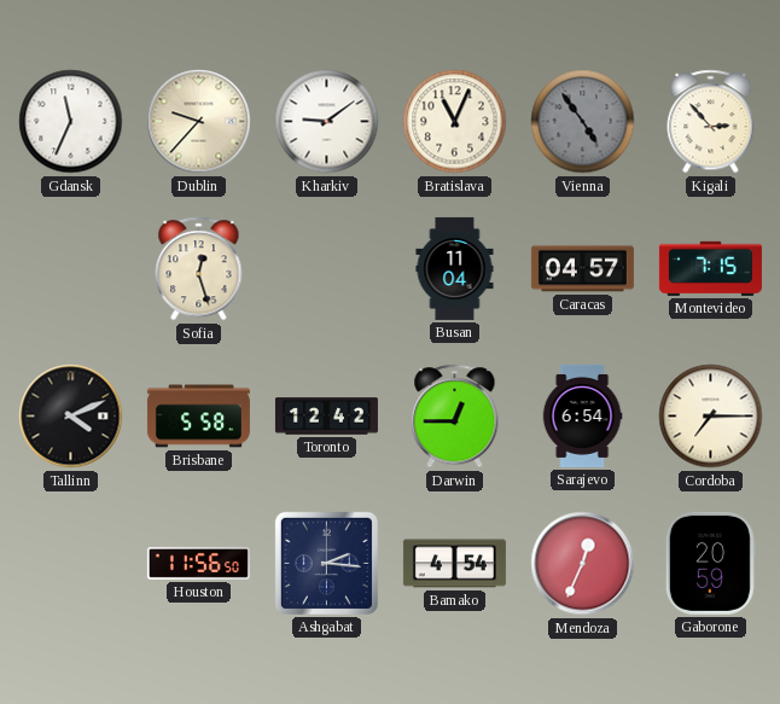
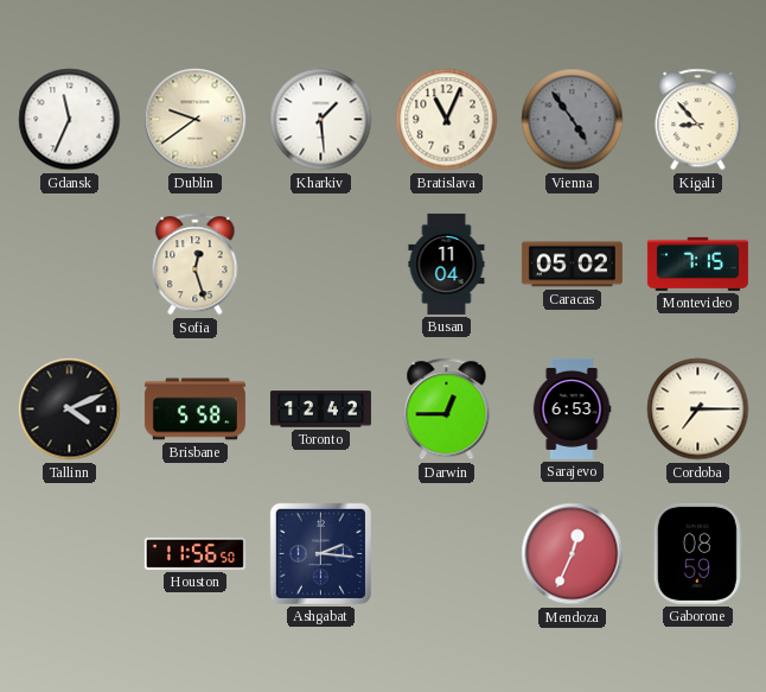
Dublin: 9:37 -> 9:39
Kharkiv: 9:09 -> 1:29
Kigali: 2:53 -> 8:53
Caracas: 04:57 -> 05:02
Sarajevo: 6:54 -> 6:53
Bamako: 4:54 -> none
Gaborone: 20:59 -> 08:59
